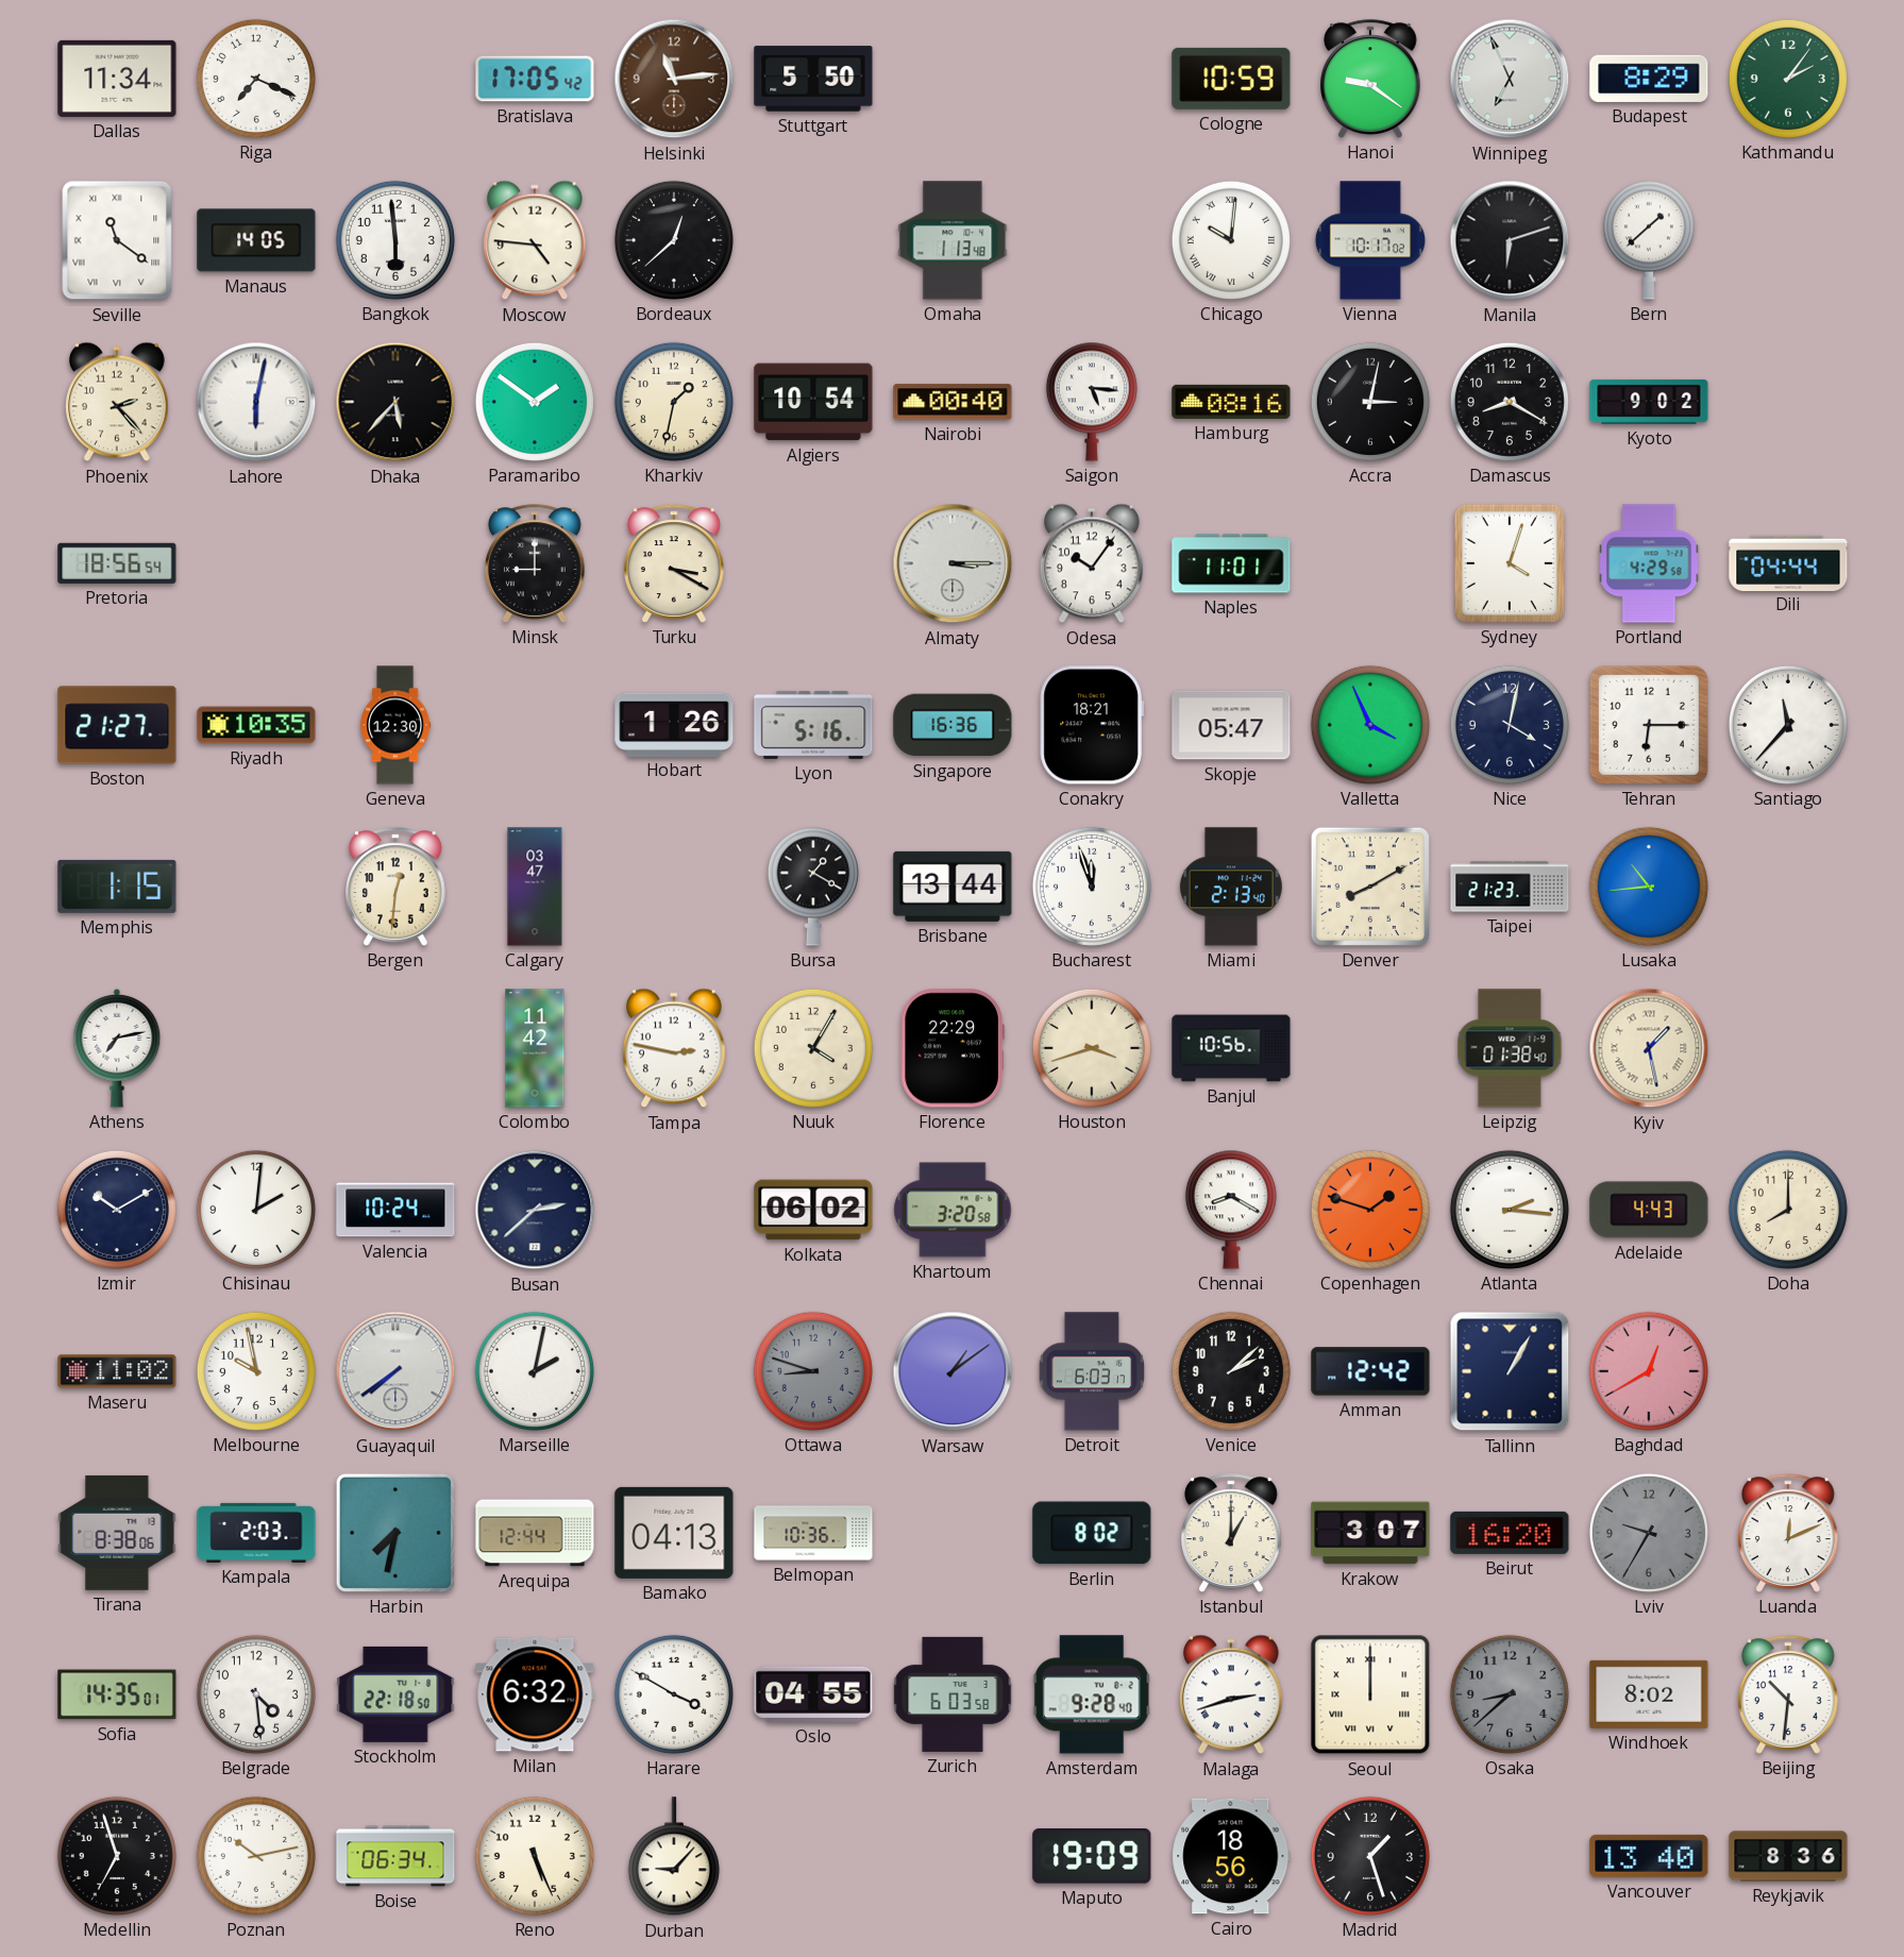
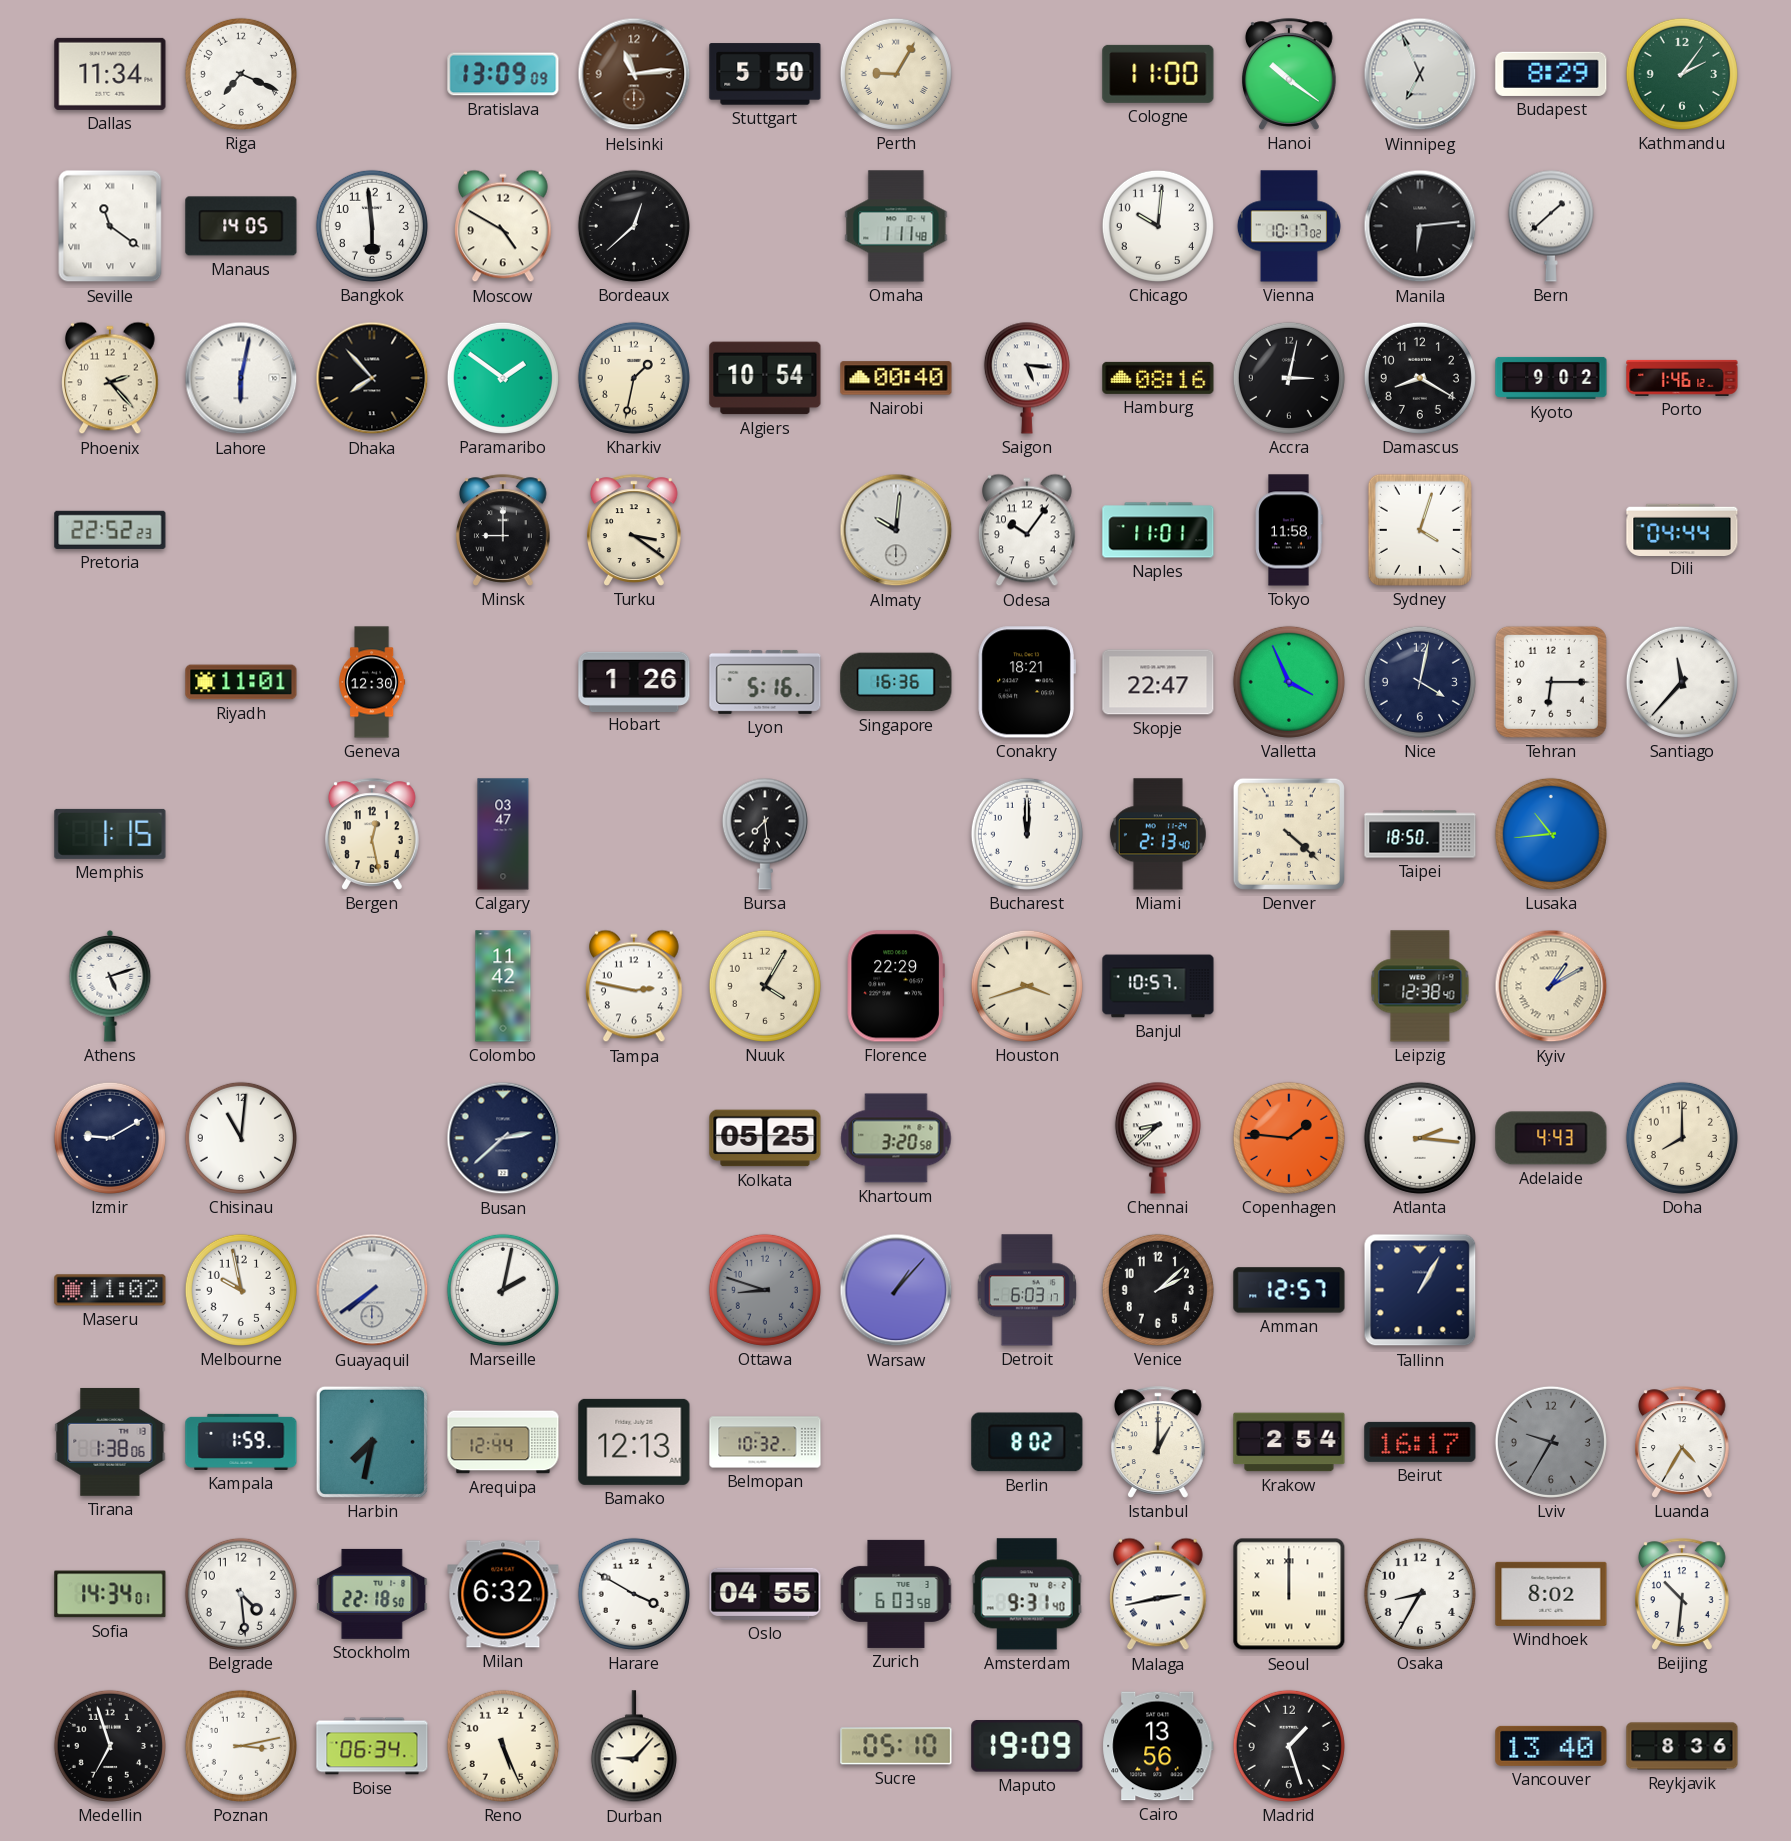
Bratislava: 17:05 -> 13:09
Perth: none -> 9:05
Cologne: 10:59 -> 11:00
Hanoi: 9:21 -> 10:21
Moscow: 4:46 -> 4:50
Omaha: 1:13 -> 1:11
Chicago numerals: Roman -> Arabic
Manila: 6:12 -> 6:14
Dhaka: 5:37 -> 7:53
Porto: none -> 1:46
Pretoria: 18:56 -> 22:52
Turku: 3:20 -> 3:21
Almaty: 3:15 -> 10:01
Tokyo: none -> 11:58
Portland: 4:29 -> none
Boston: 21:27 -> none
Riyadh: 10:35 -> 11:01
Skopje: 05:47 -> 22:47
Bergen: 12:31 -> 12:28
Bursa: 1:20 -> 7:29
Brisbane: 13:44 -> none
Bucharest: 11:57 -> 12:00
Denver: 8:10 -> 4:22
Taipei: 21:23 -> 18:50
Athens: 7:13 -> 5:12
Banjul: 10:56 -> 10:57
Leipzig: 01:38 -> 12:38
Kyiv: 1:28 -> 1:10
Izmir: 10:10 -> 9:10
Chisinau: 2:01 -> 11:01
Valencia: 10:24 -> none
Kolkata: 06:02 -> 05:25
Chennai: 8:20 -> 8:38
Copenhagen: 1:48 -> 1:46
Warsaw: 1:09 -> 1:07
Amman: 12:42 -> 12:57
Baghdad: 12:40 -> none
Tirana: 8:38 -> 1:38
Kampala: 2:03 -> 1:59
Bamako: 04:13 -> 12:13
Belmopan: 10:36 -> 10:32
Krakow: 3:07 -> 2:54
Beirut: 16:20 -> 16:17
Luanda: 12:11 -> 4:35
Sofia: 14:35 -> 14:34
Amsterdam: 9:28 -> 9:31
Malaga: 2:42 -> 2:43
Osaka: 8:38 -> 8:35
Osaka dial: grey -> white
Poznan: 10:13 -> 3:13
Sucre: none -> 05:10
Cairo: 18:56 -> 13:56
